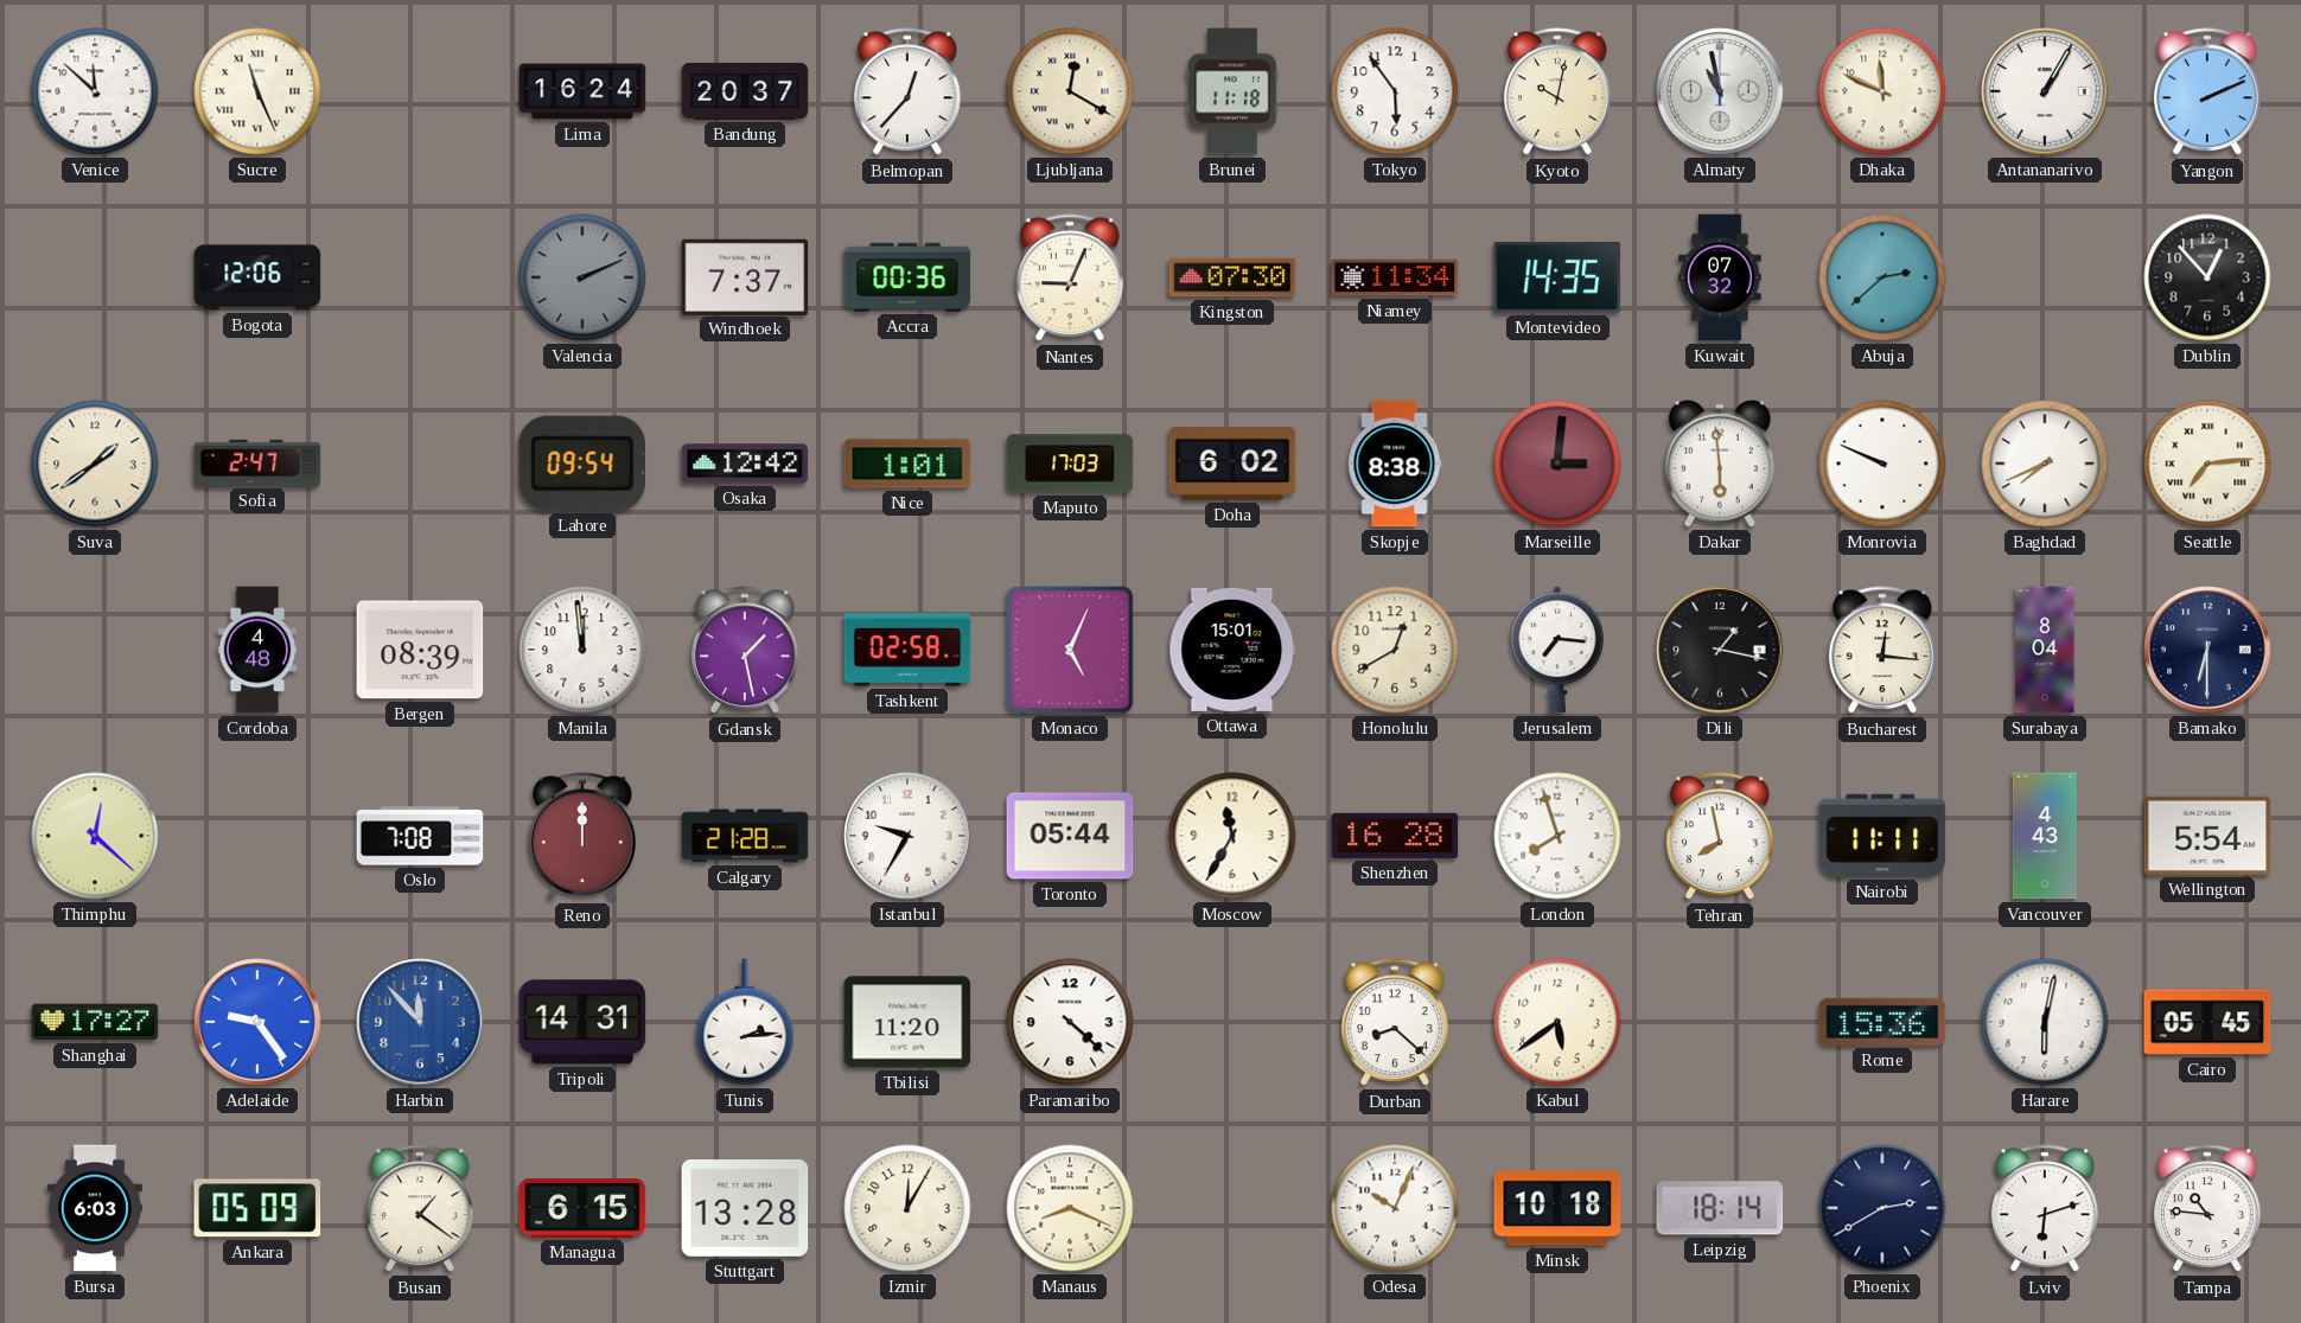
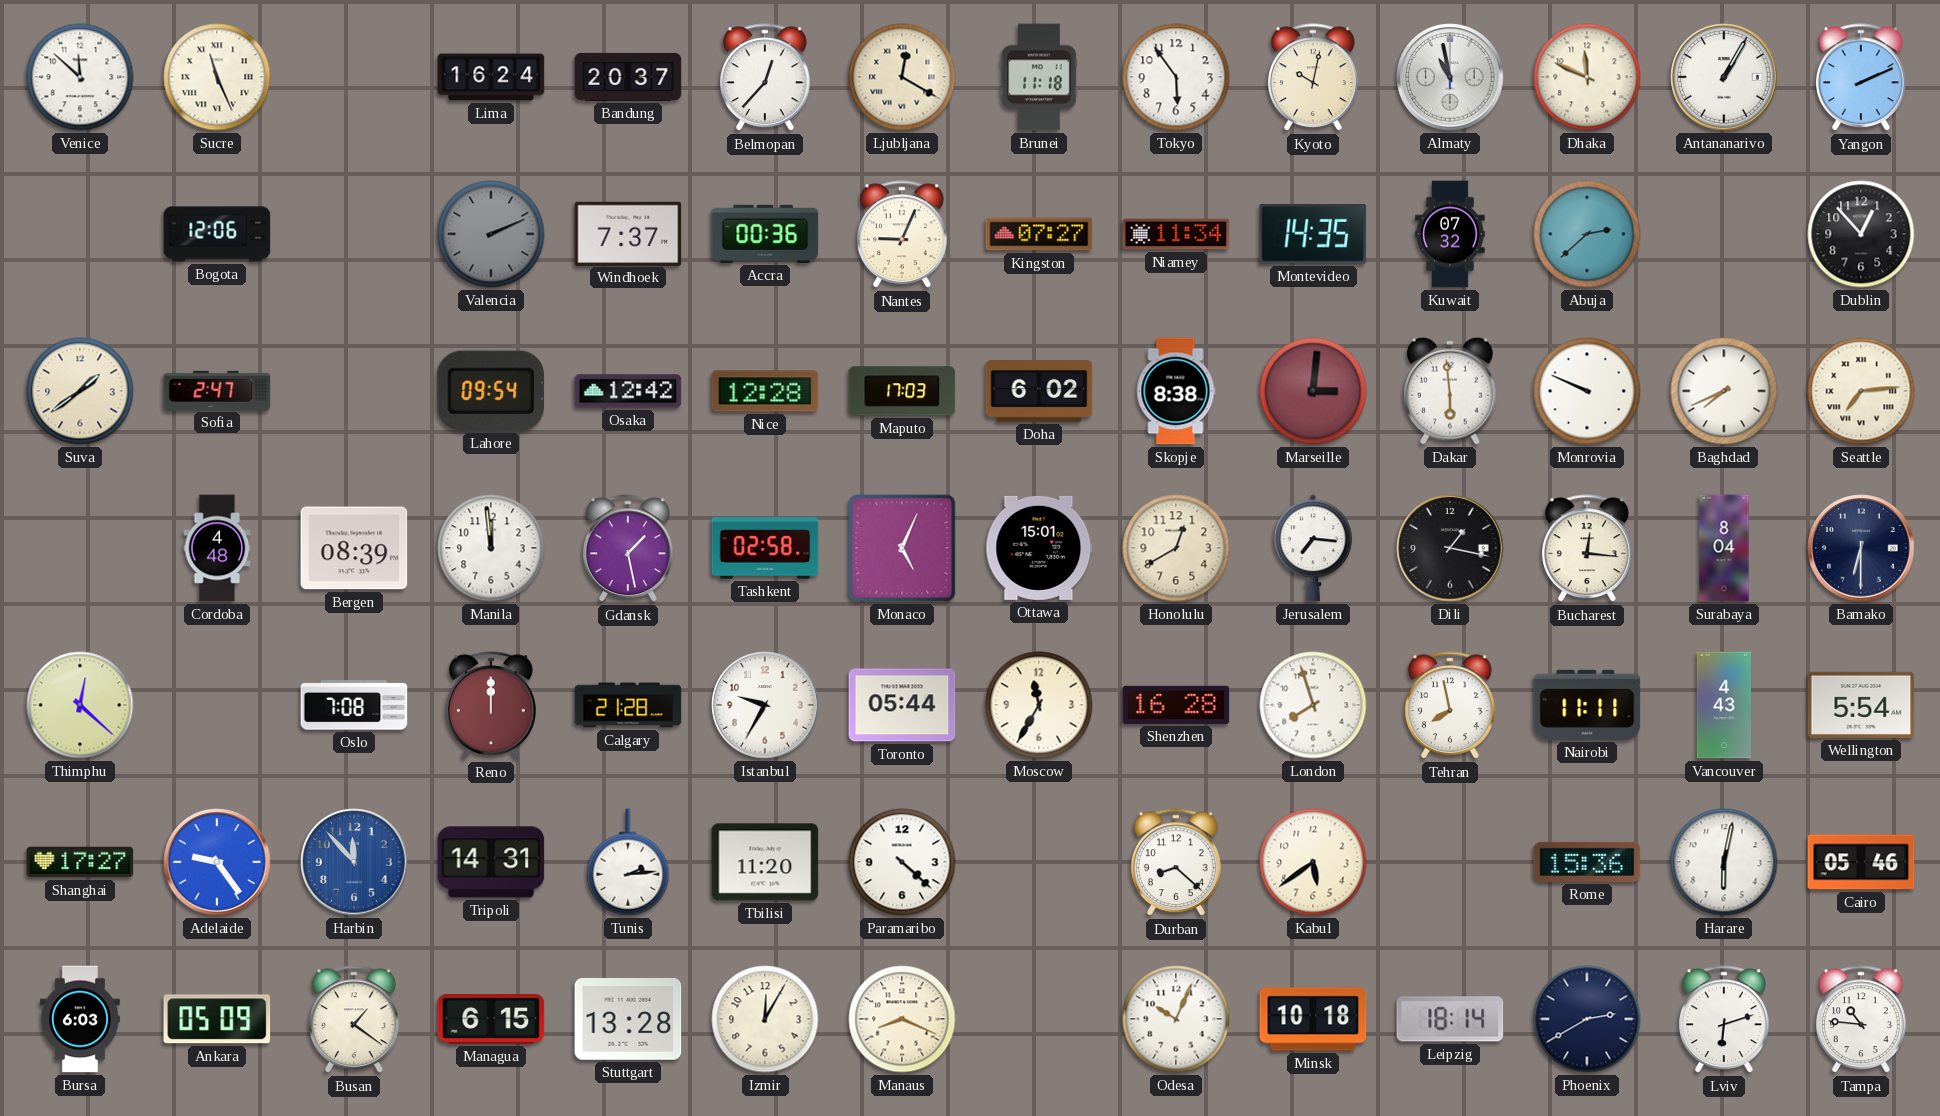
Kingston: 07:30 -> 07:27
Nice: 1:01 -> 12:28
Cairo: 05:45 -> 05:46
